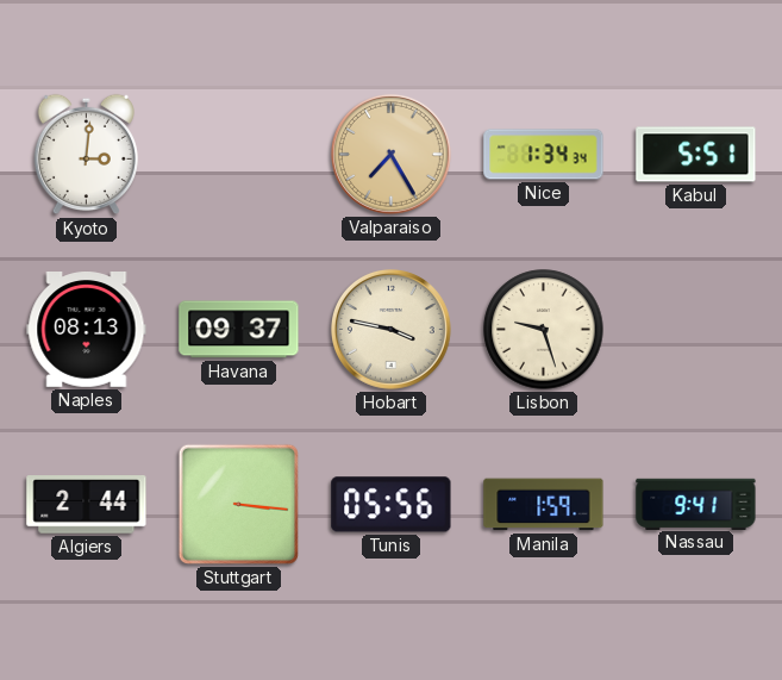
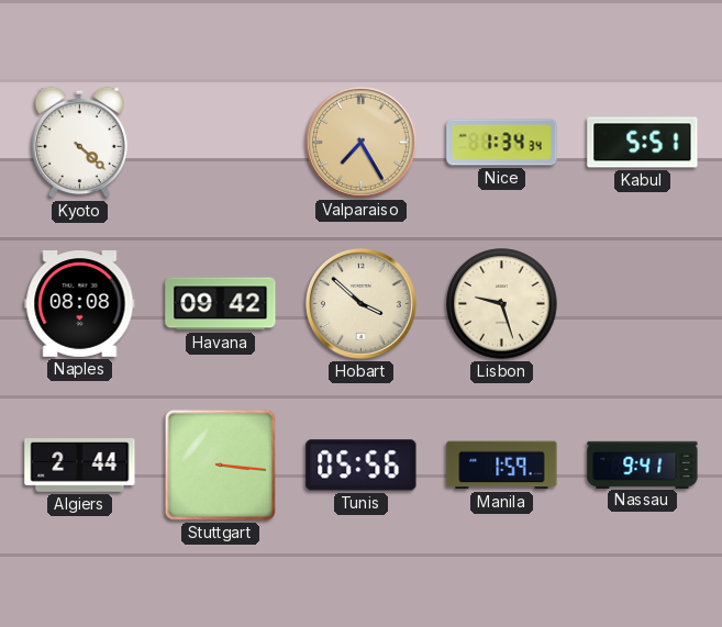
Kyoto: 3:01 -> 4:22
Naples: 08:13 -> 08:08
Havana: 09:37 -> 09:42
Hobart: 3:47 -> 3:52
